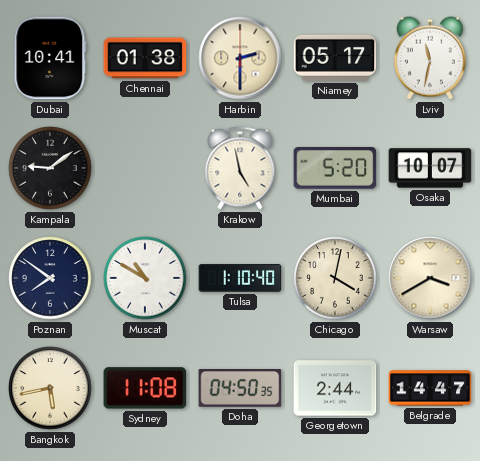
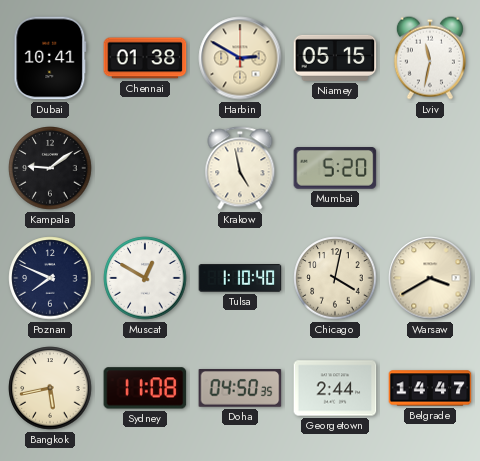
Harbin: 2:30 -> 2:50
Niamey: 05:17 -> 05:15
Osaka: 10:07 -> none
Poznan: 7:51 -> 7:49
Muscat: 10:50 -> 12:50
